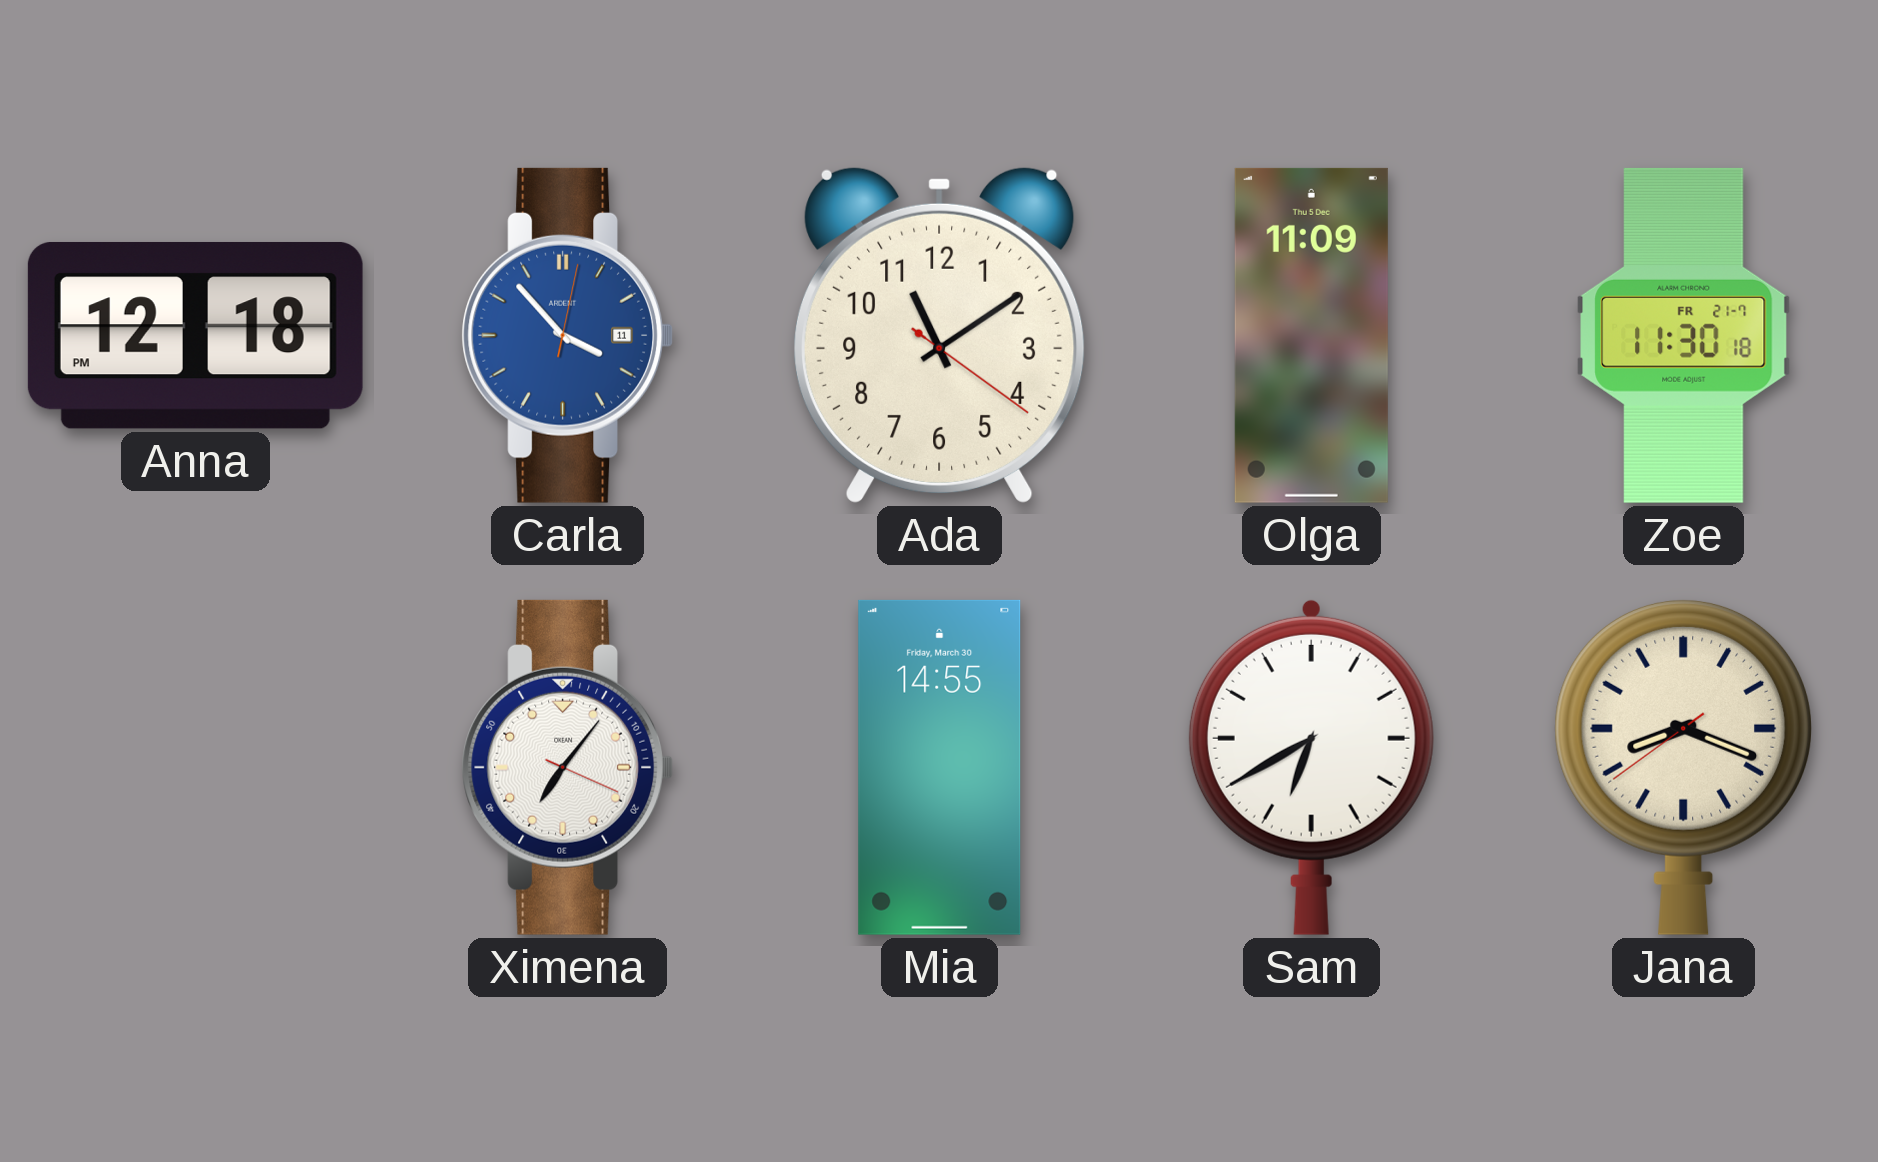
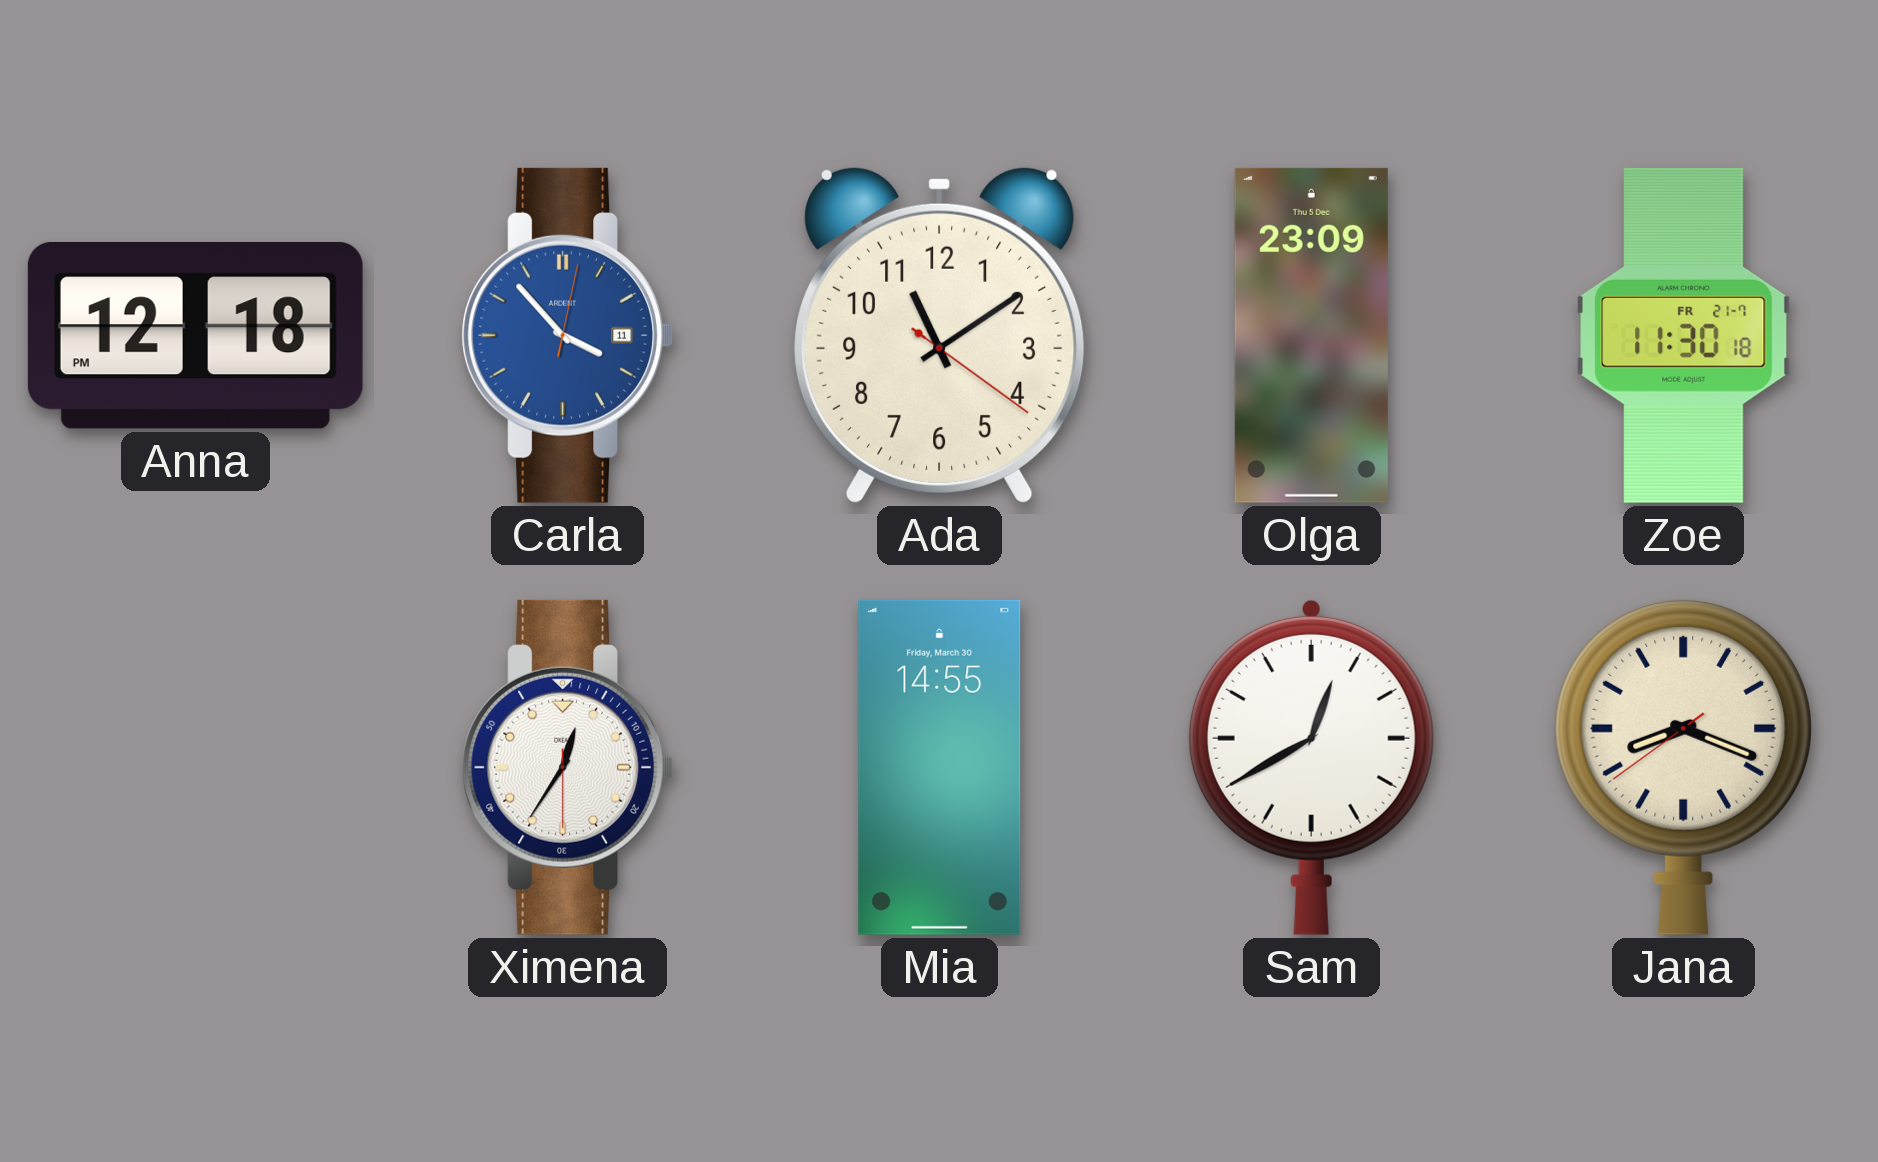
Olga: 11:09 -> 23:09
Ximena: 7:06 -> 12:35
Sam: 6:40 -> 12:40
